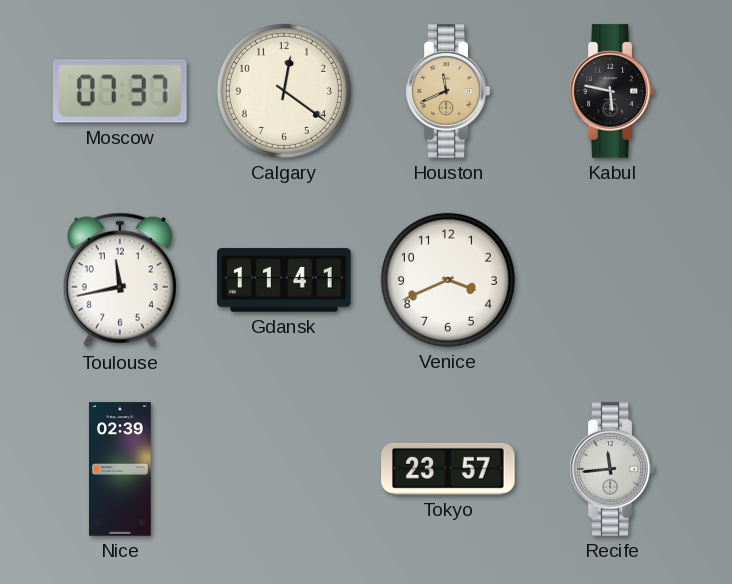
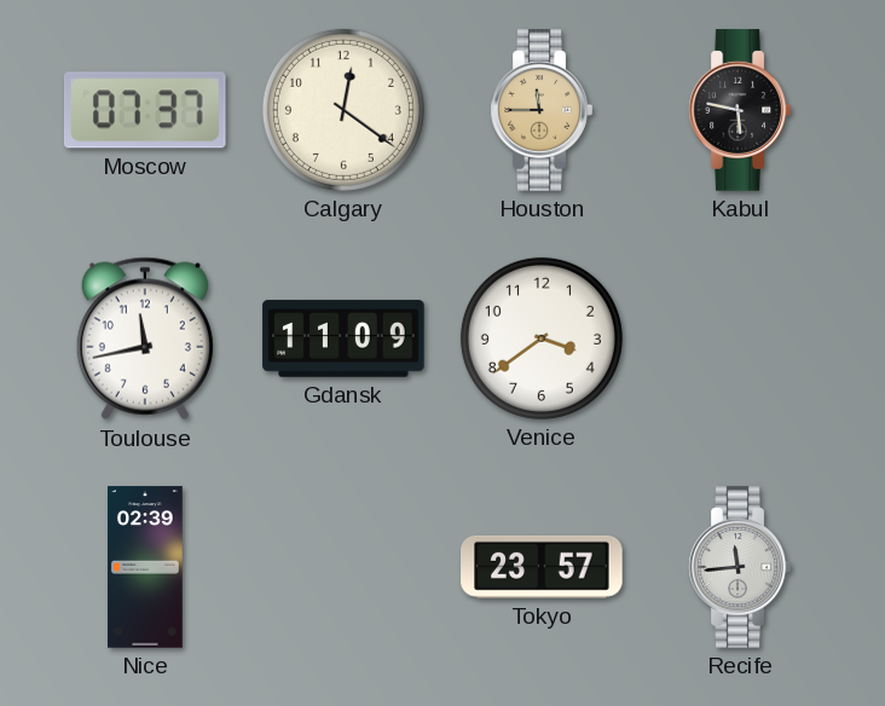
Houston: 11:41 -> 11:45
Gdansk: 11:41 -> 11:09
Venice: 3:41 -> 3:39
